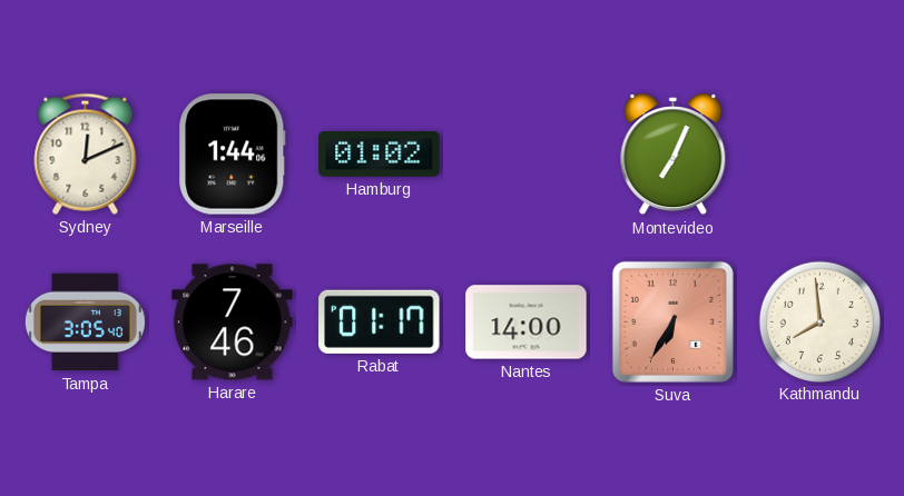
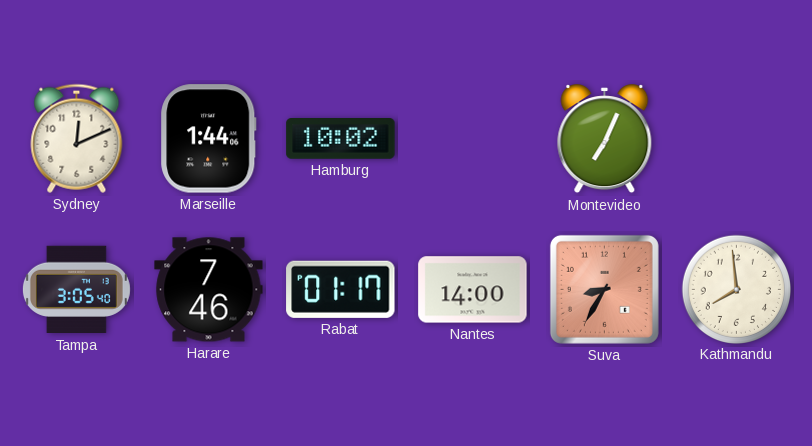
Hamburg: 01:02 -> 10:02
Suva: 6:35 -> 8:35
